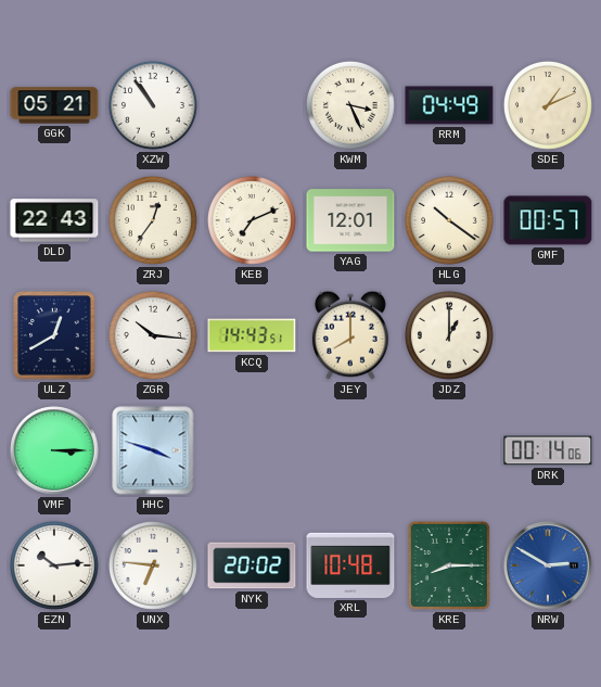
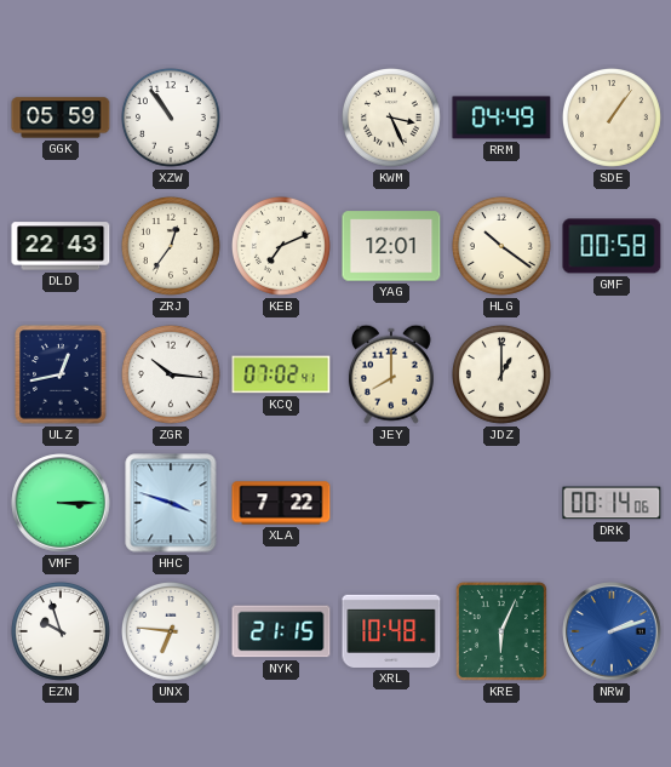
GGK: 05:21 -> 05:59
SDE: 1:11 -> 1:06
GMF: 00:57 -> 00:58
ULZ: 12:40 -> 12:43
KCQ: 14:43 -> 07:02
XLA: none -> 7:22
EZN: 10:14 -> 9:57
NYK: 20:02 -> 21:15
KRE: 8:15 -> 6:04
NRW: 2:50 -> 2:12
